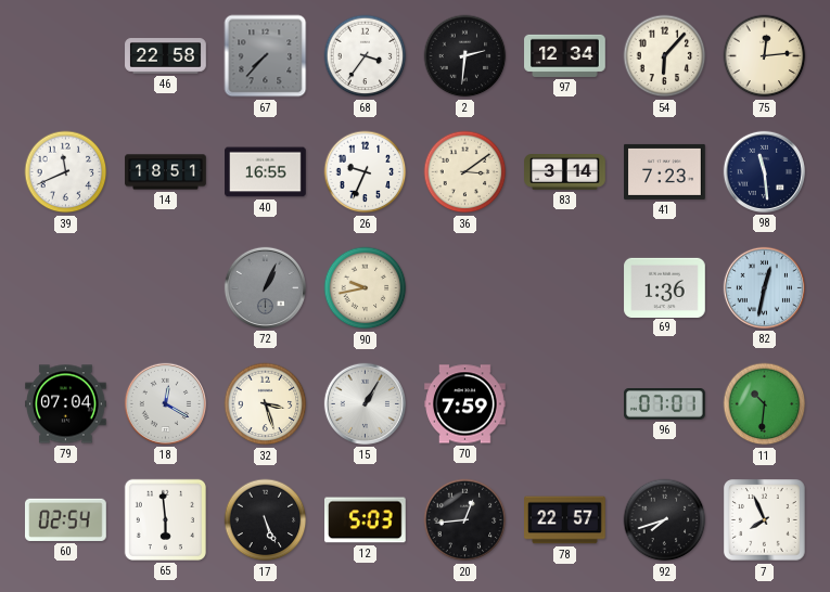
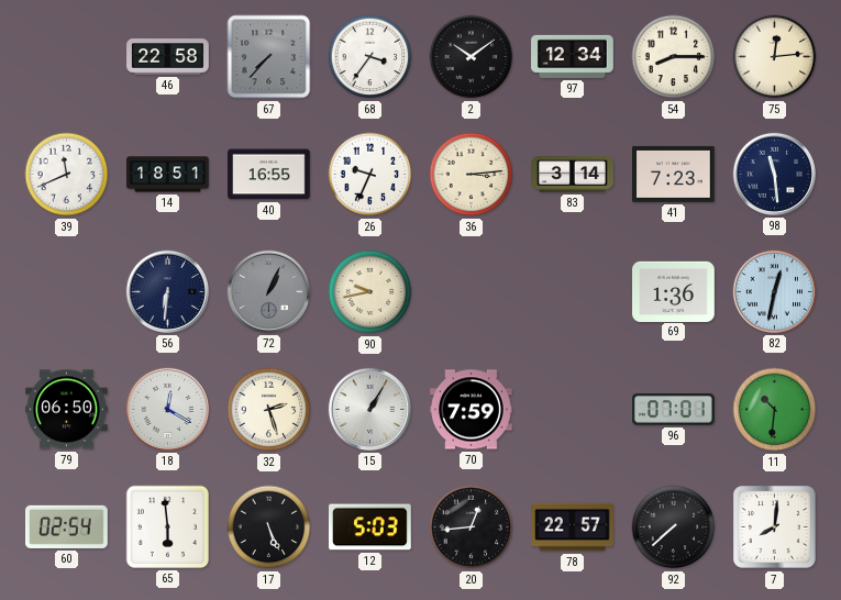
2: 2:31 -> 10:09
54: 6:07 -> 8:15
36: 3:09 -> 3:14
56: none -> 6:31
79: 07:04 -> 06:50
32: 3:27 -> 2:27
92: 7:42 -> 7:38
7: 7:56 -> 8:01
